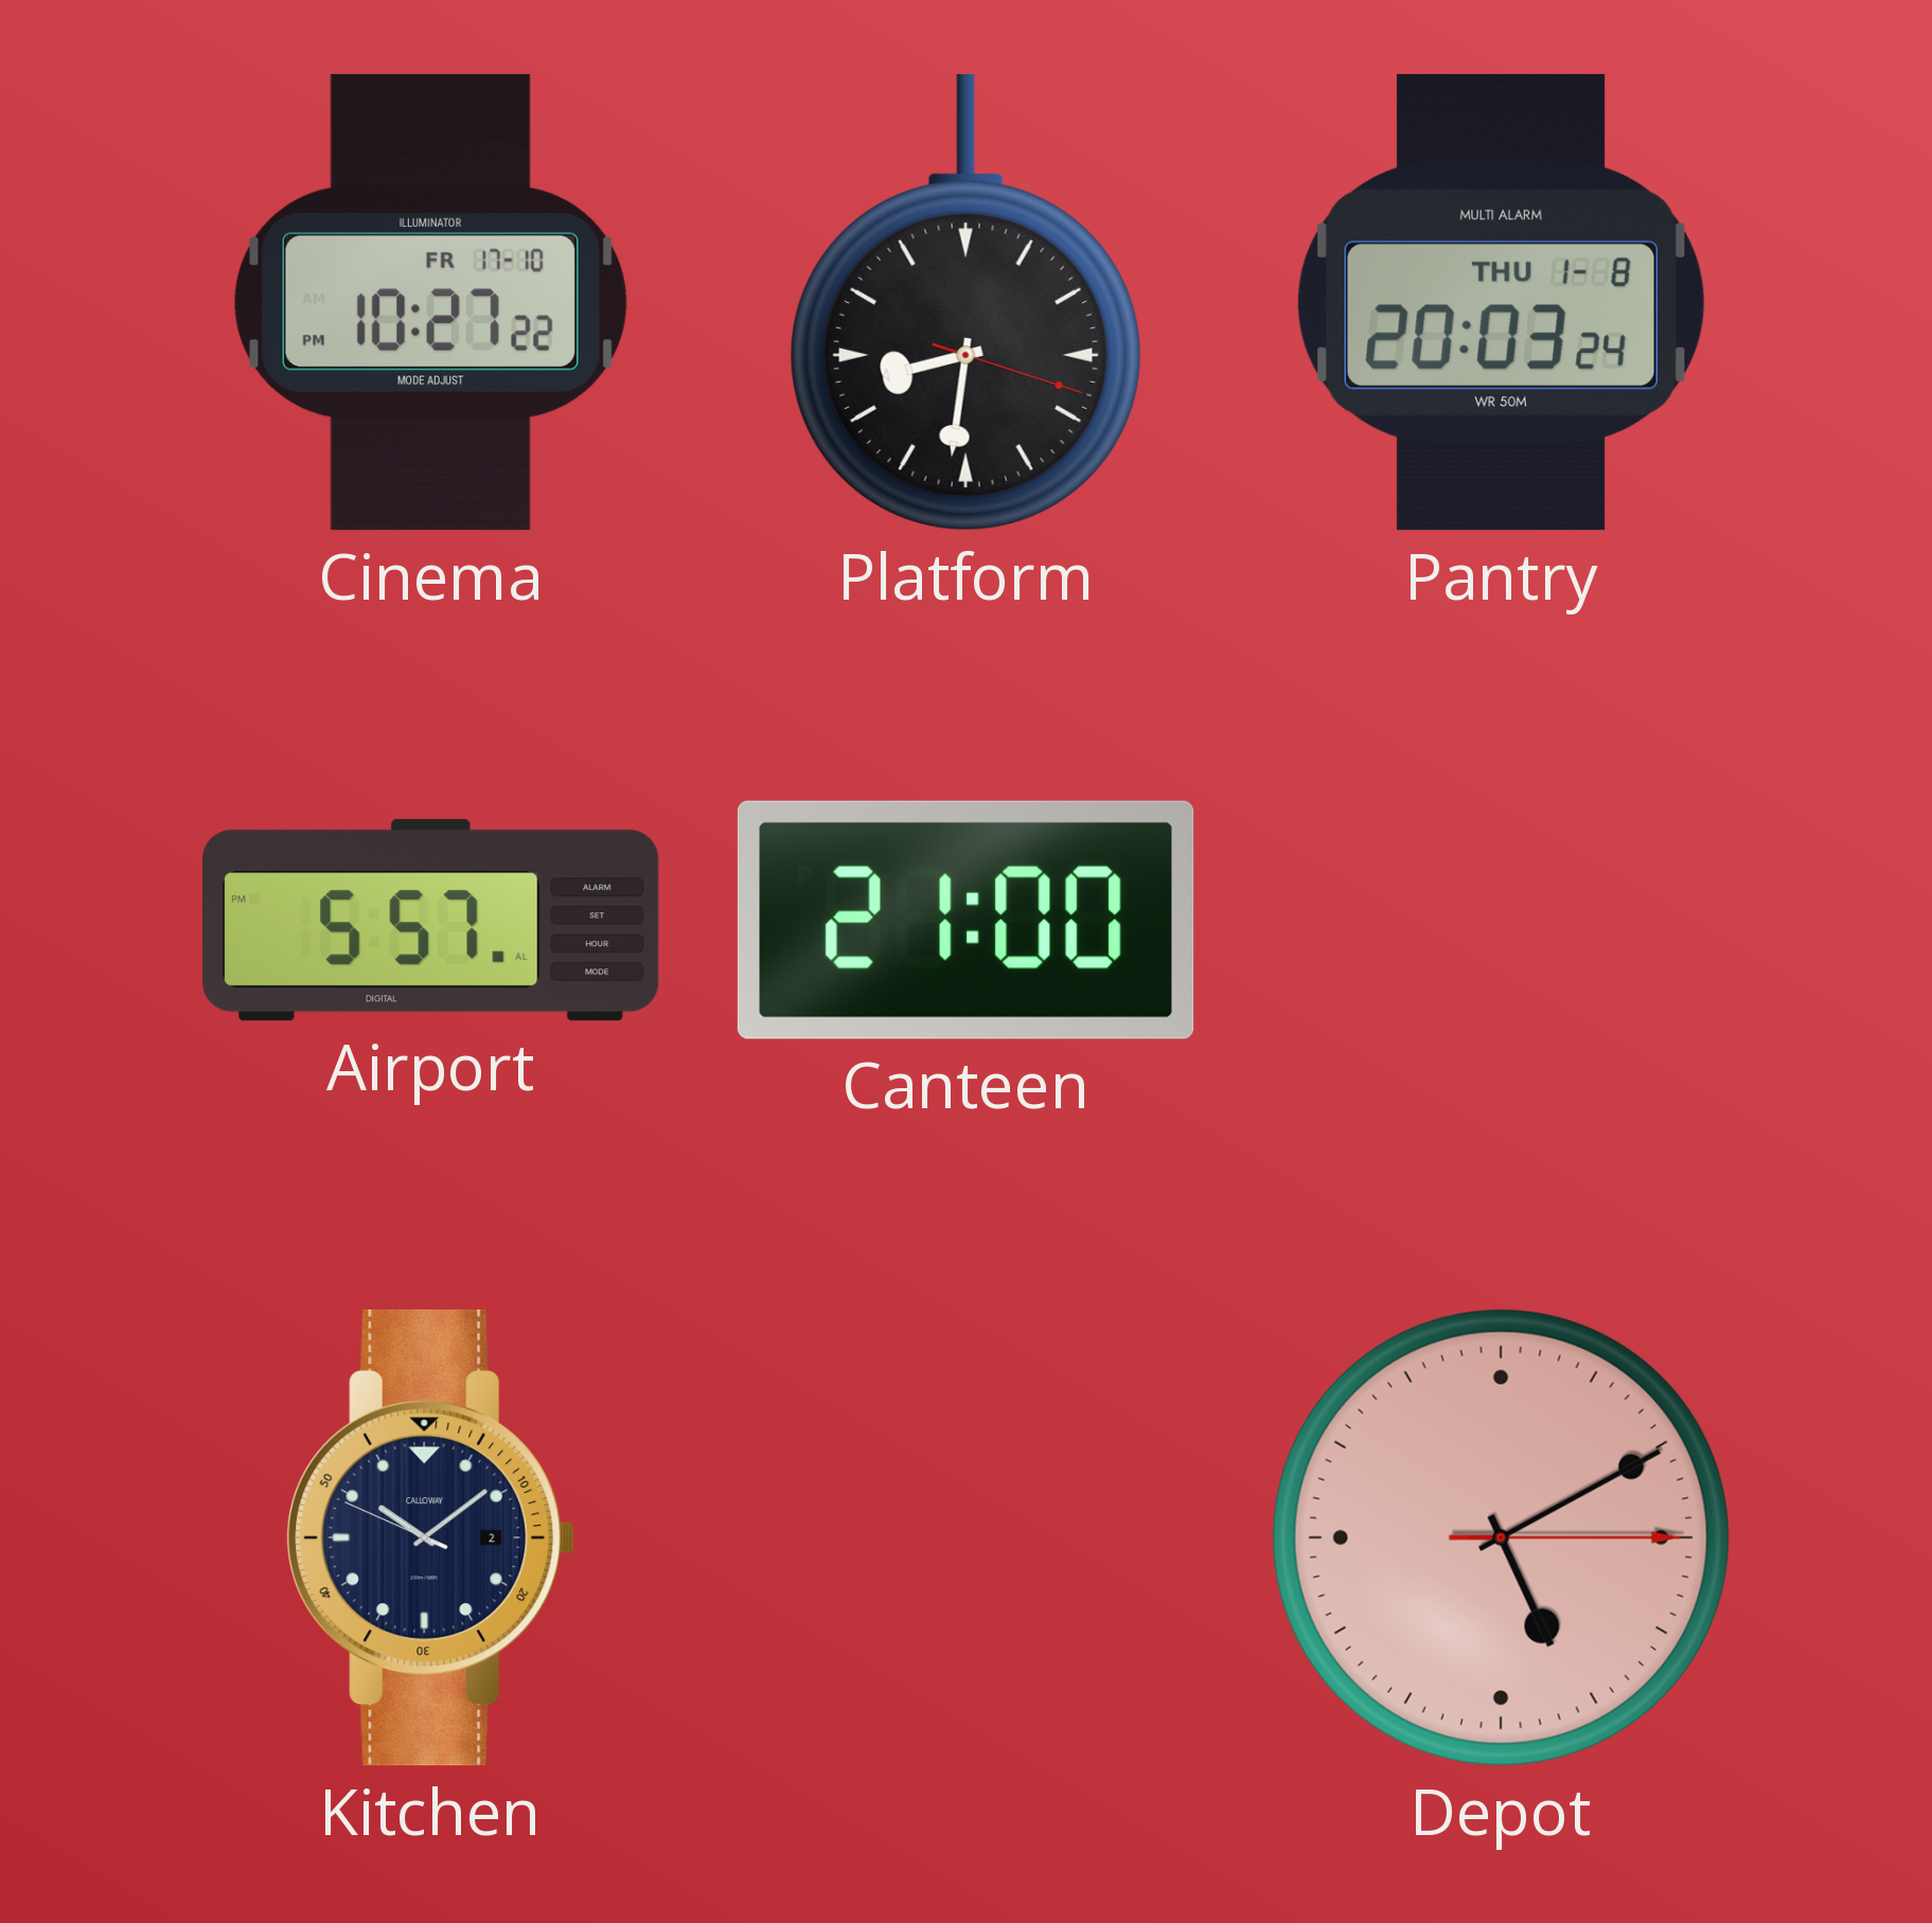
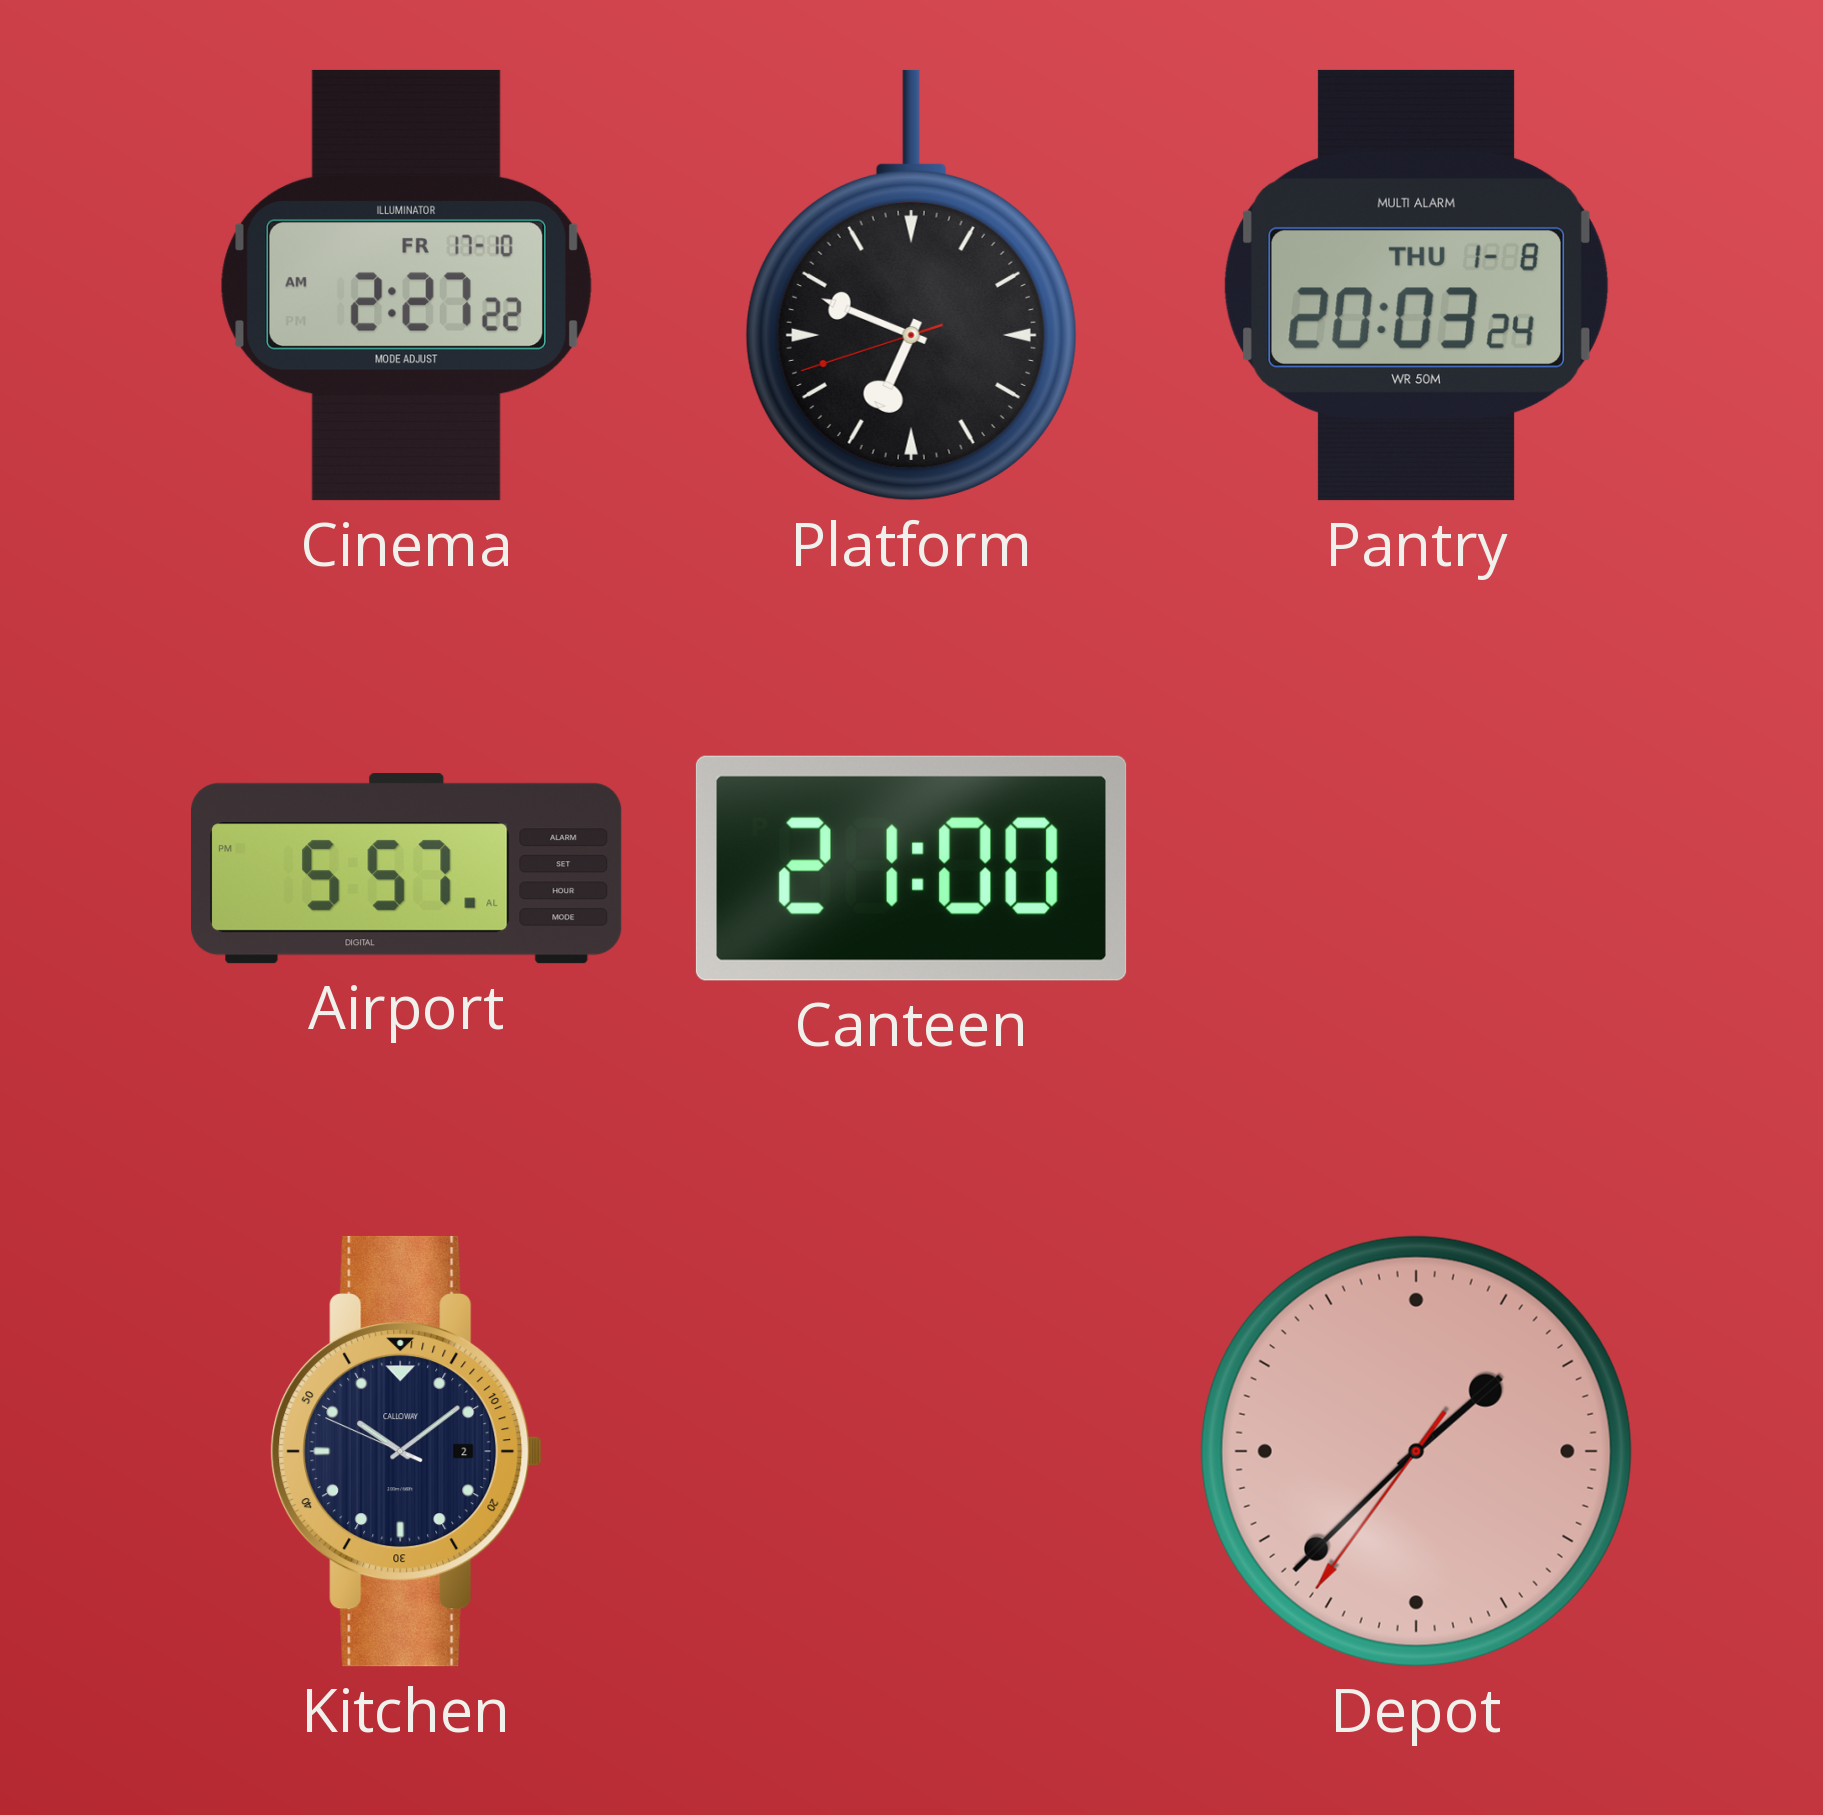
Cinema: 10:27 -> 2:27
Platform: 8:31 -> 6:48
Depot: 5:10 -> 1:37
